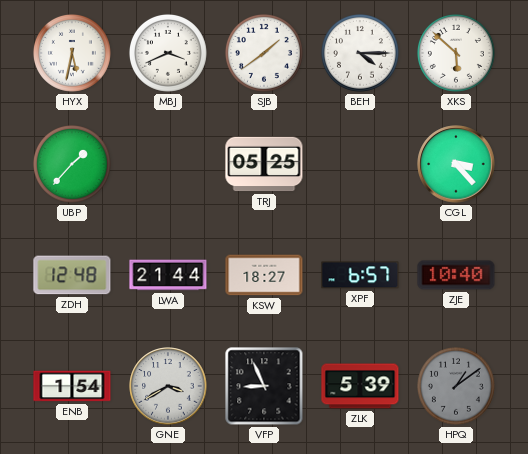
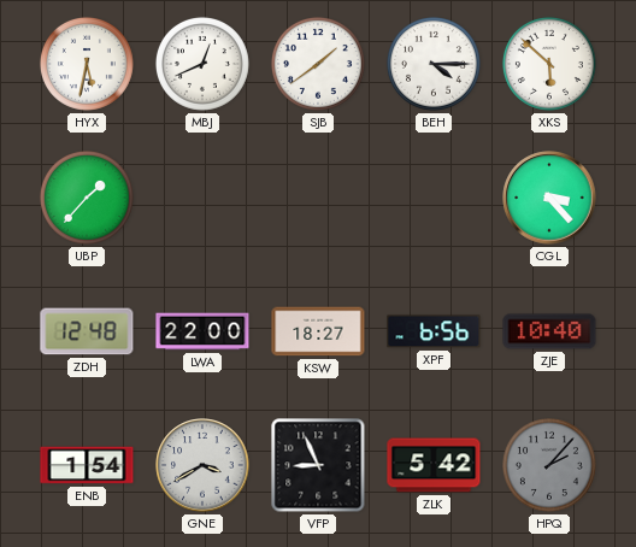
MBJ: 3:41 -> 12:41
TRJ: 05:25 -> none
LWA: 21:44 -> 22:00
XPF: 6:57 -> 6:56
ZLK: 5:39 -> 5:42
HPQ: 1:09 -> 2:07
